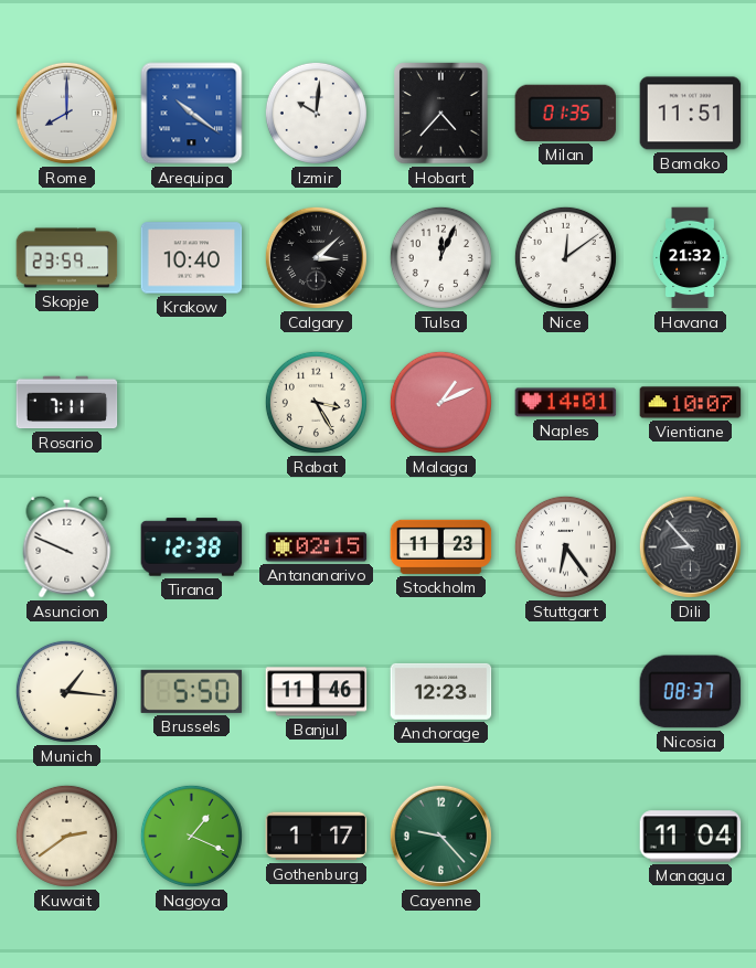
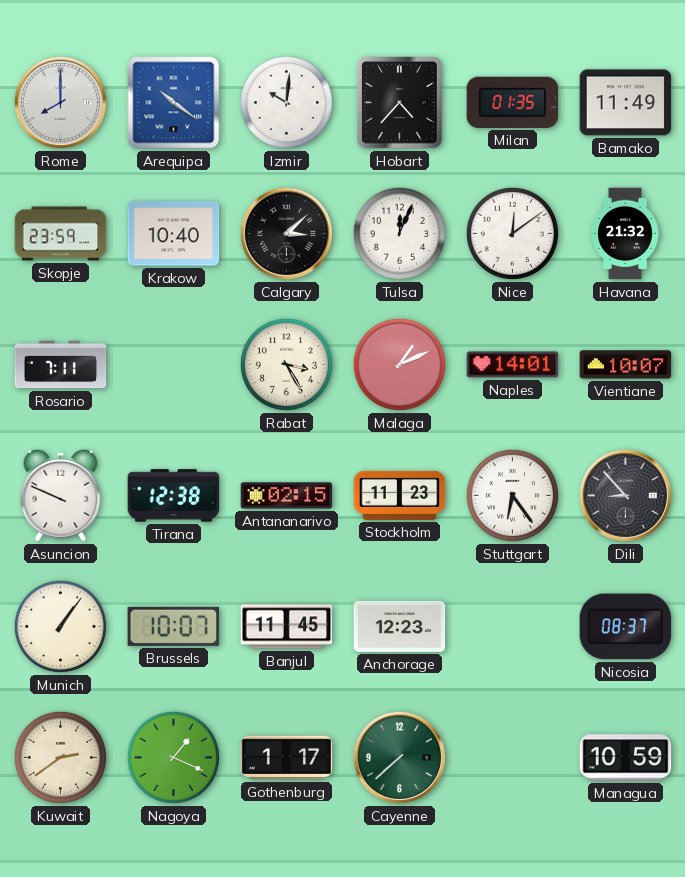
Bamako: 11:51 -> 11:49
Munich: 1:16 -> 1:06
Brussels: 5:50 -> 10:07
Banjul: 11:46 -> 11:45
Cayenne: 9:23 -> 7:38
Managua: 11:04 -> 10:59
